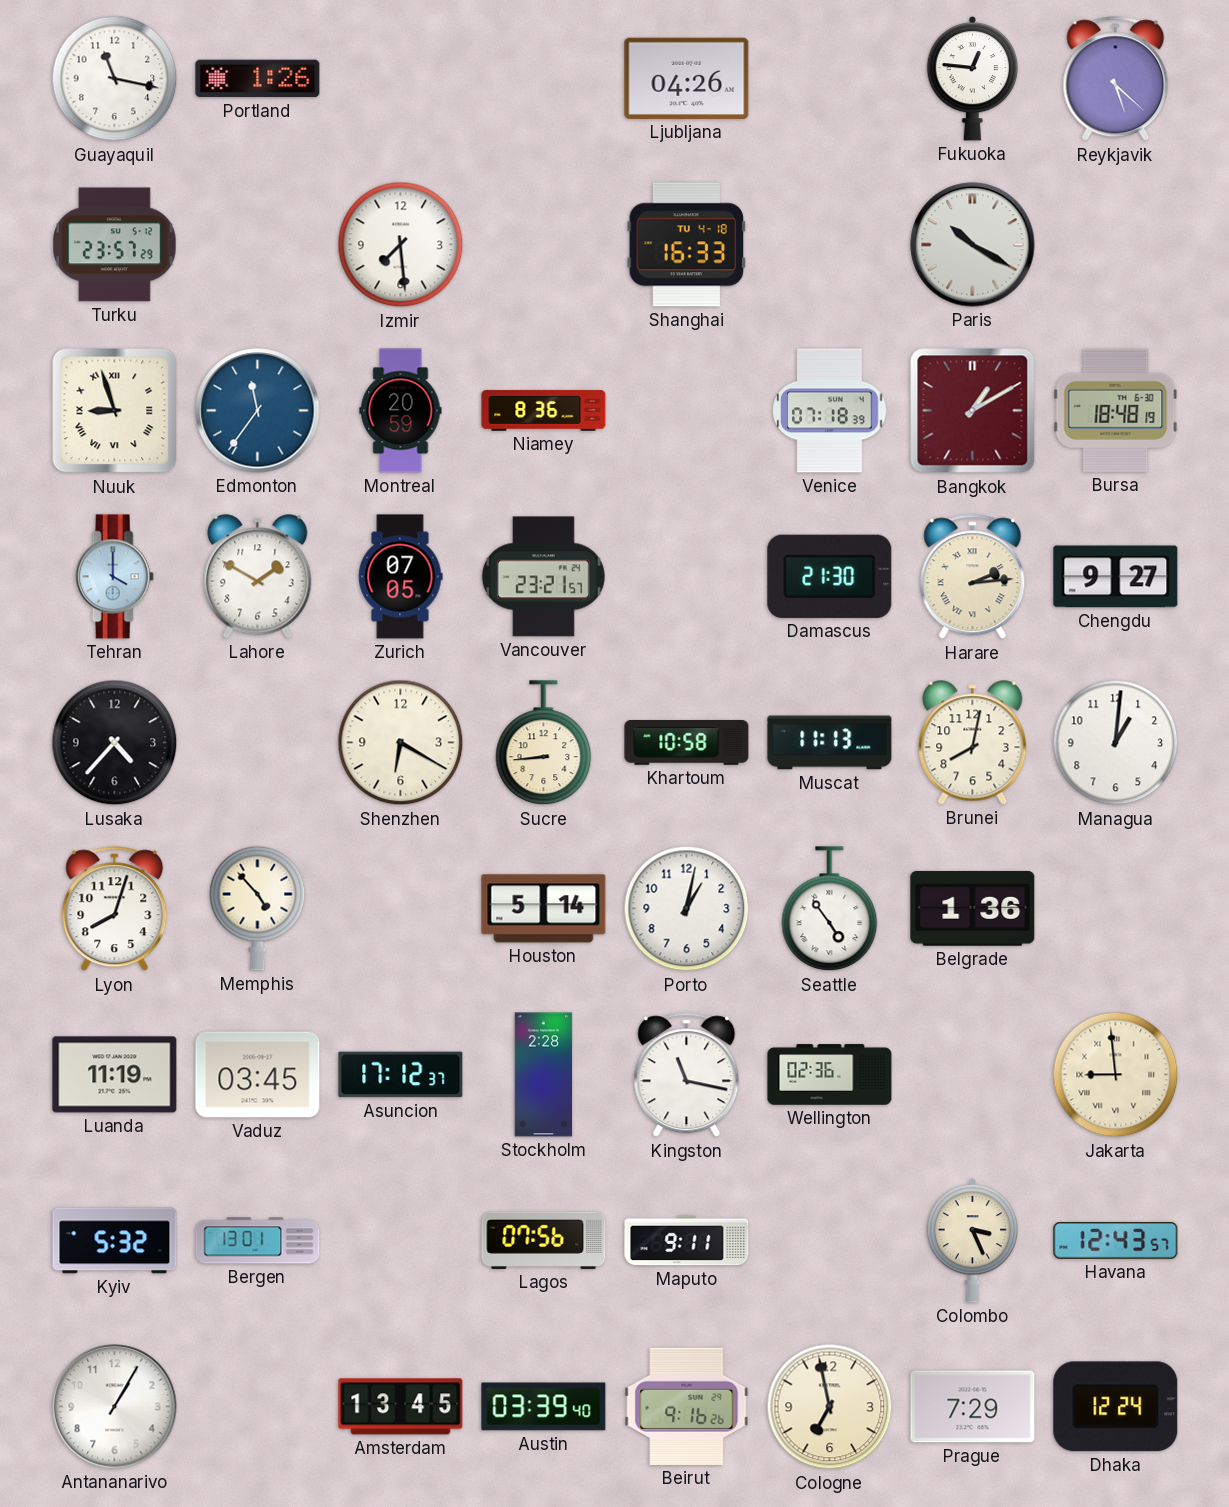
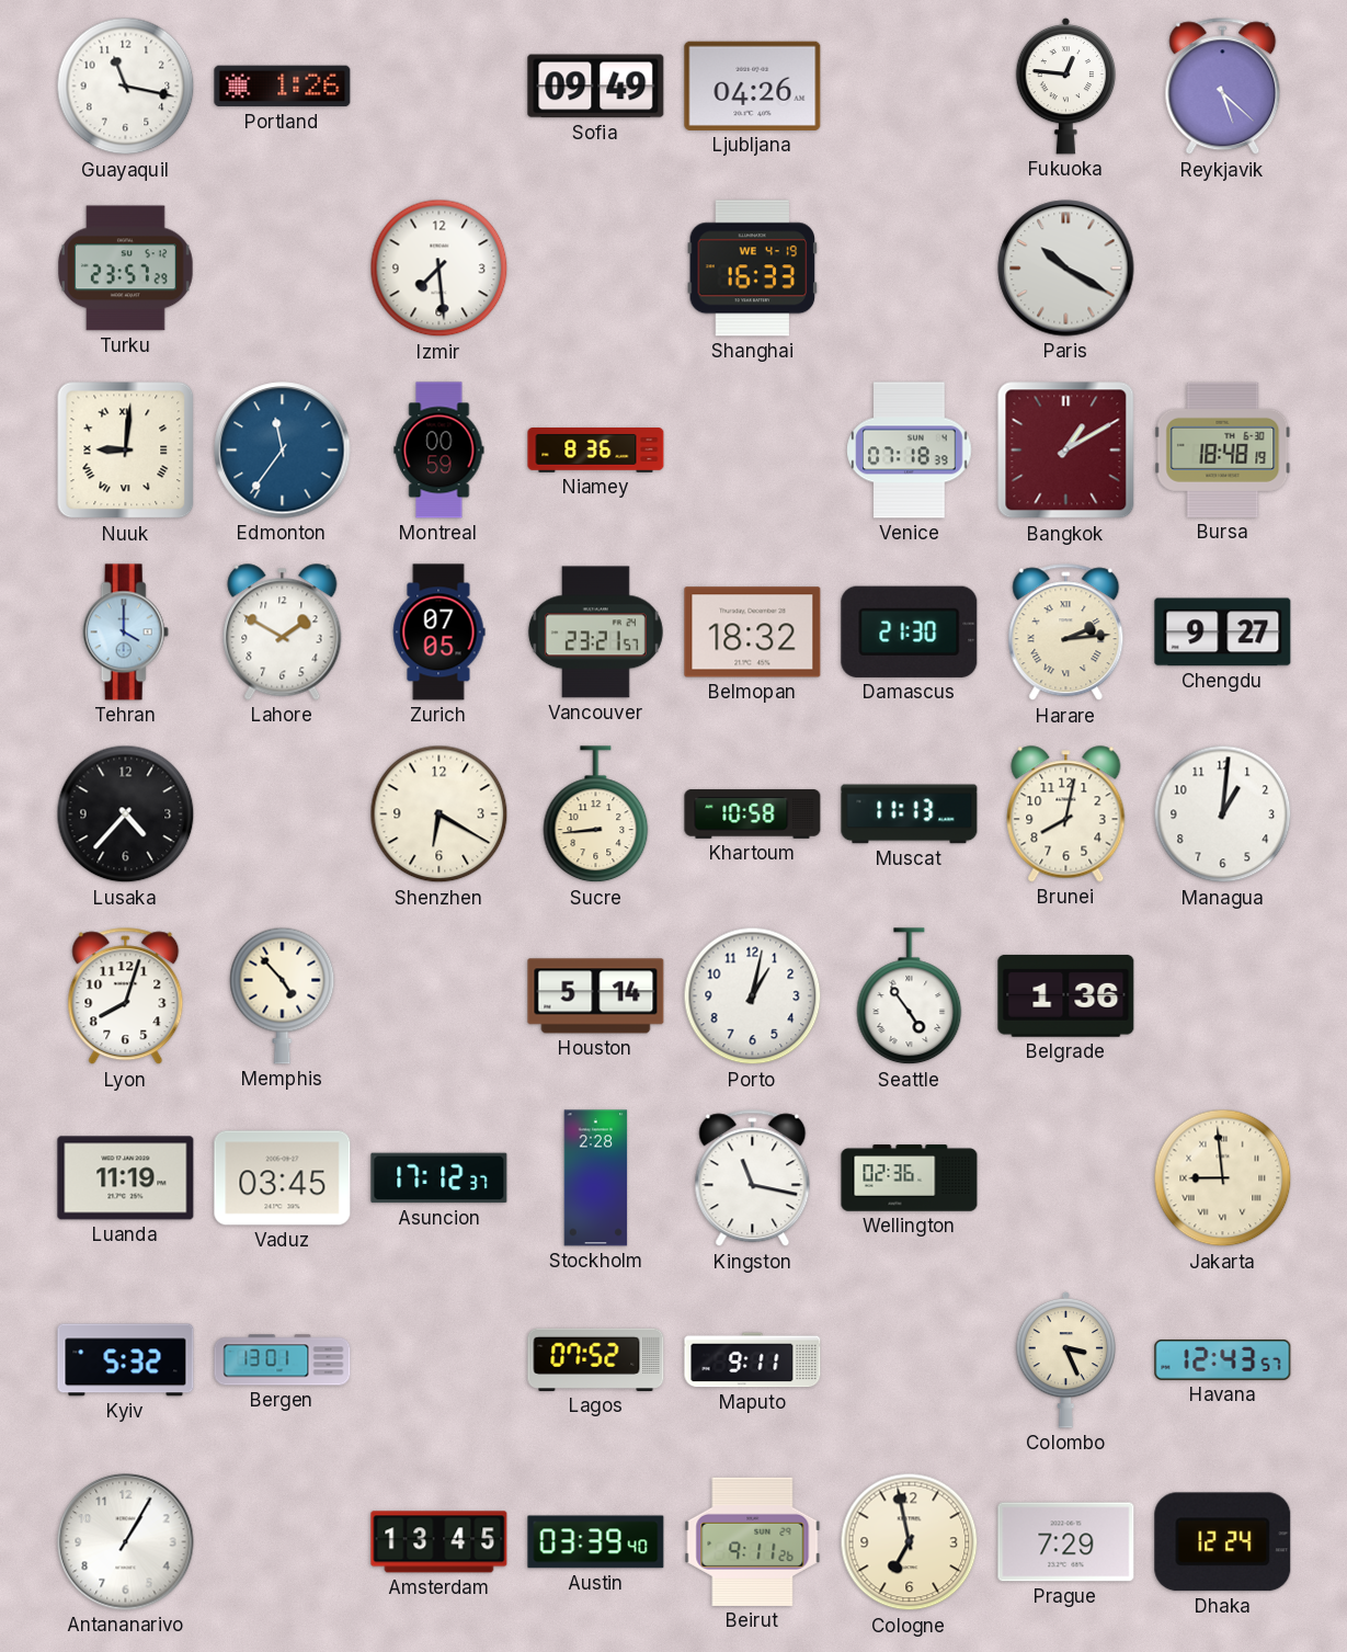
Sofia: none -> 09:49
Shanghai date: TU 4-18 -> WE 4-19
Nuuk: 8:57 -> 9:01
Montreal: 20:59 -> 00:59
Belmopan: none -> 18:32
Lagos: 07:56 -> 07:52
Beirut: 9:16 -> 9:11
